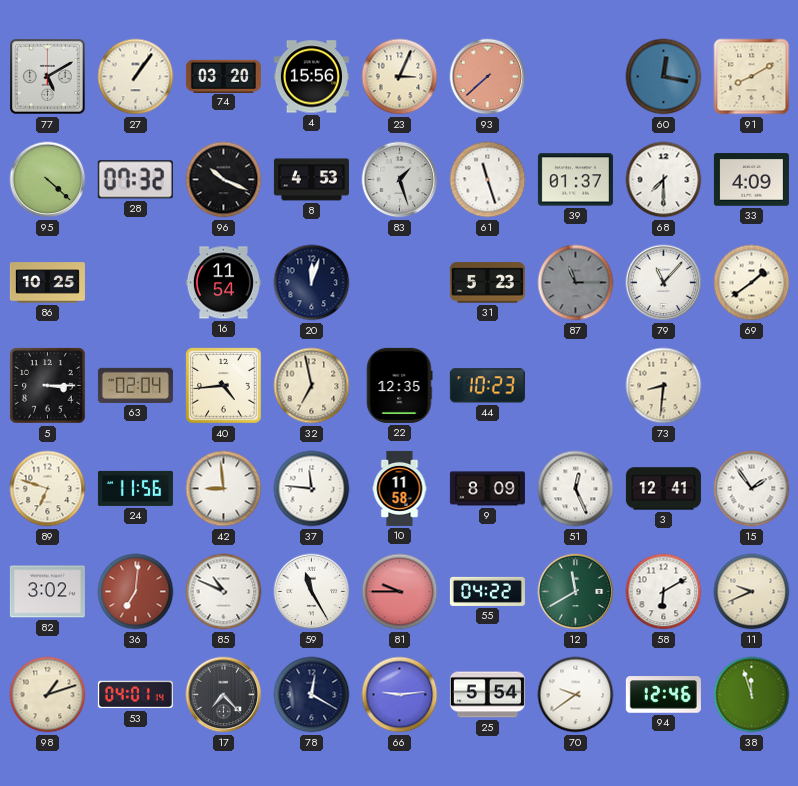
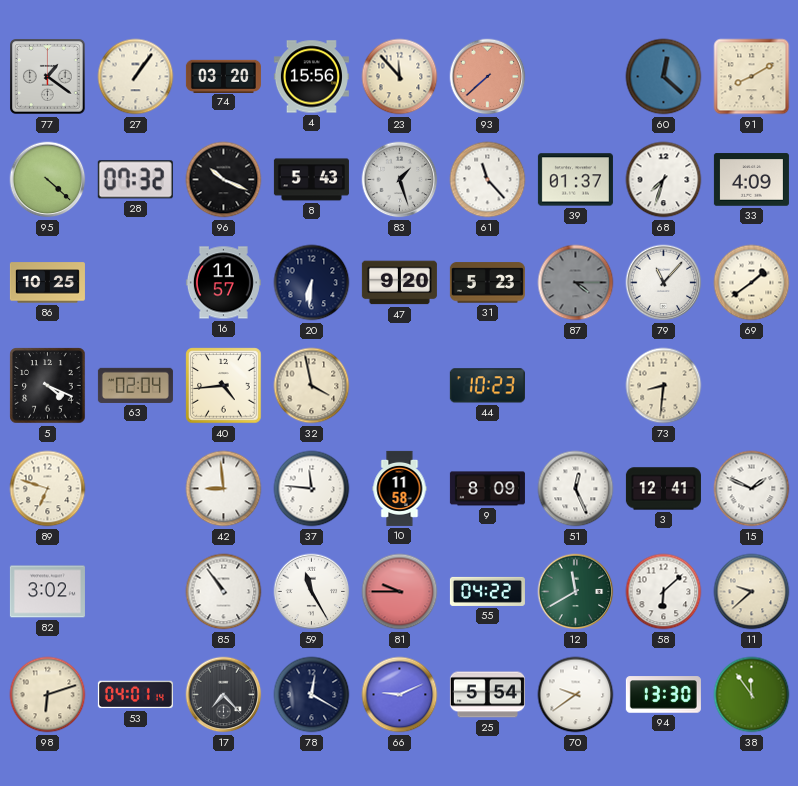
77: 5:10 -> 1:21
23: 3:04 -> 11:53
60: 12:17 -> 12:22
8: 4:53 -> 5:43
61: 11:27 -> 11:23
68: 7:30 -> 7:33
16: 11:54 -> 11:57
20: 12:03 -> 6:31
47: none -> 9:20
87: 11:15 -> 4:15
5: 3:15 -> 4:19
32: 6:58 -> 3:58
22: 12:35 -> none
24: 11:56 -> none
15: 1:54 -> 1:49
36: 7:01 -> none
85: 10:49 -> 10:54
58: 6:10 -> 6:08
11: 9:41 -> 9:38
98: 1:12 -> 6:12
66: 9:14 -> 9:11
94: 12:46 -> 13:30
38: 11:57 -> 11:54
